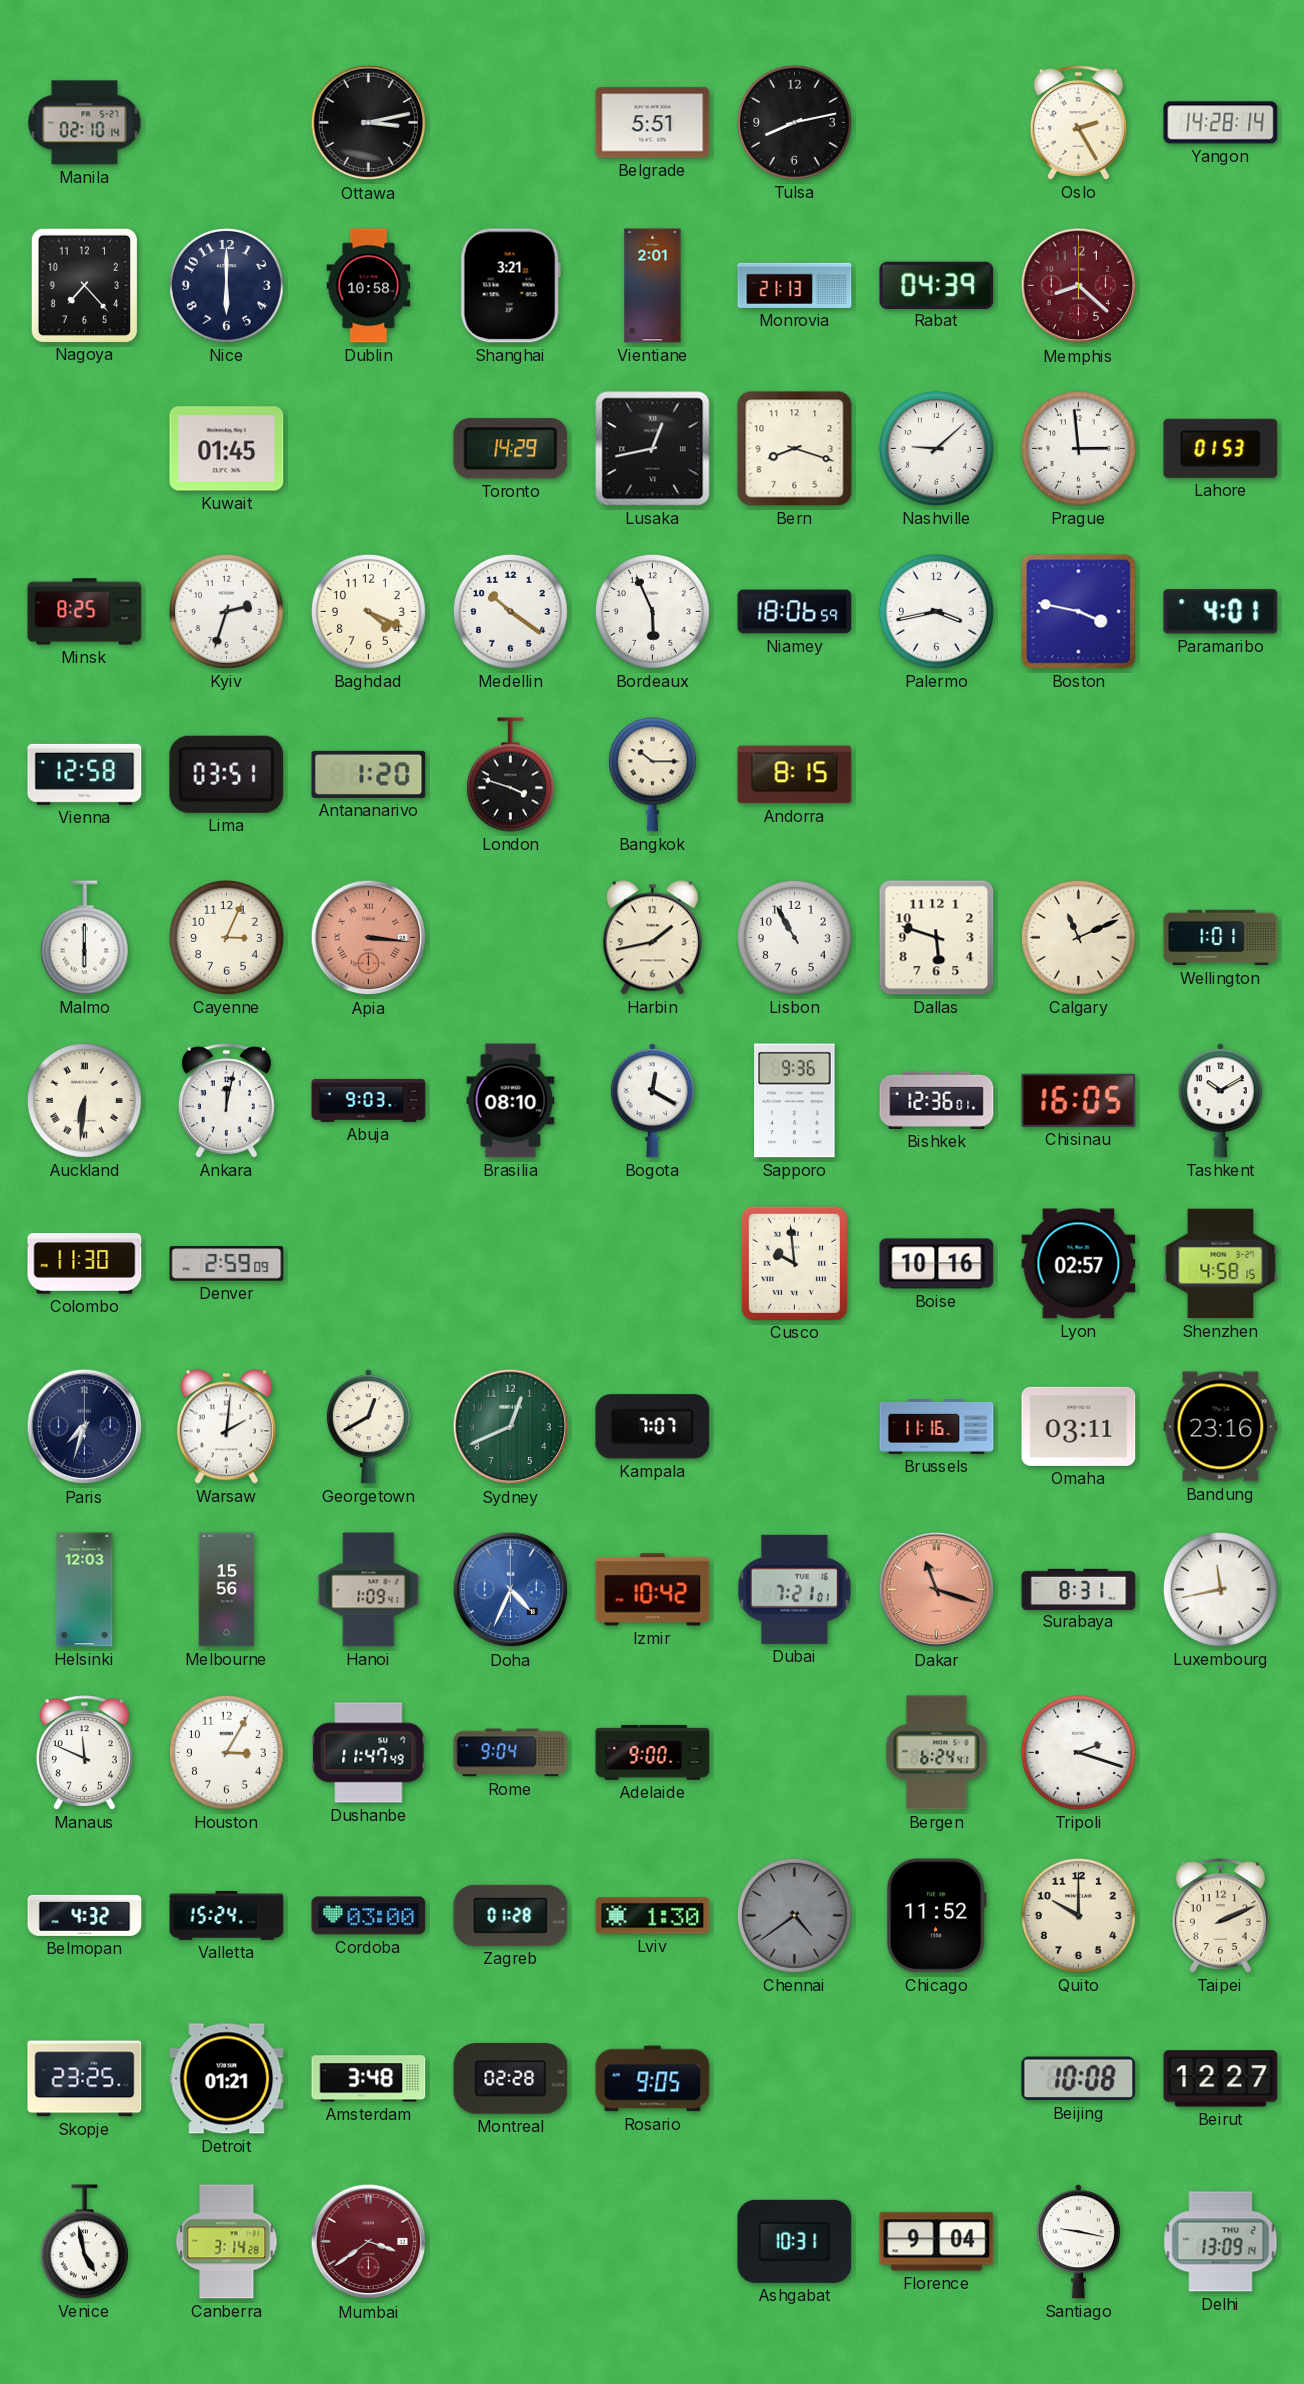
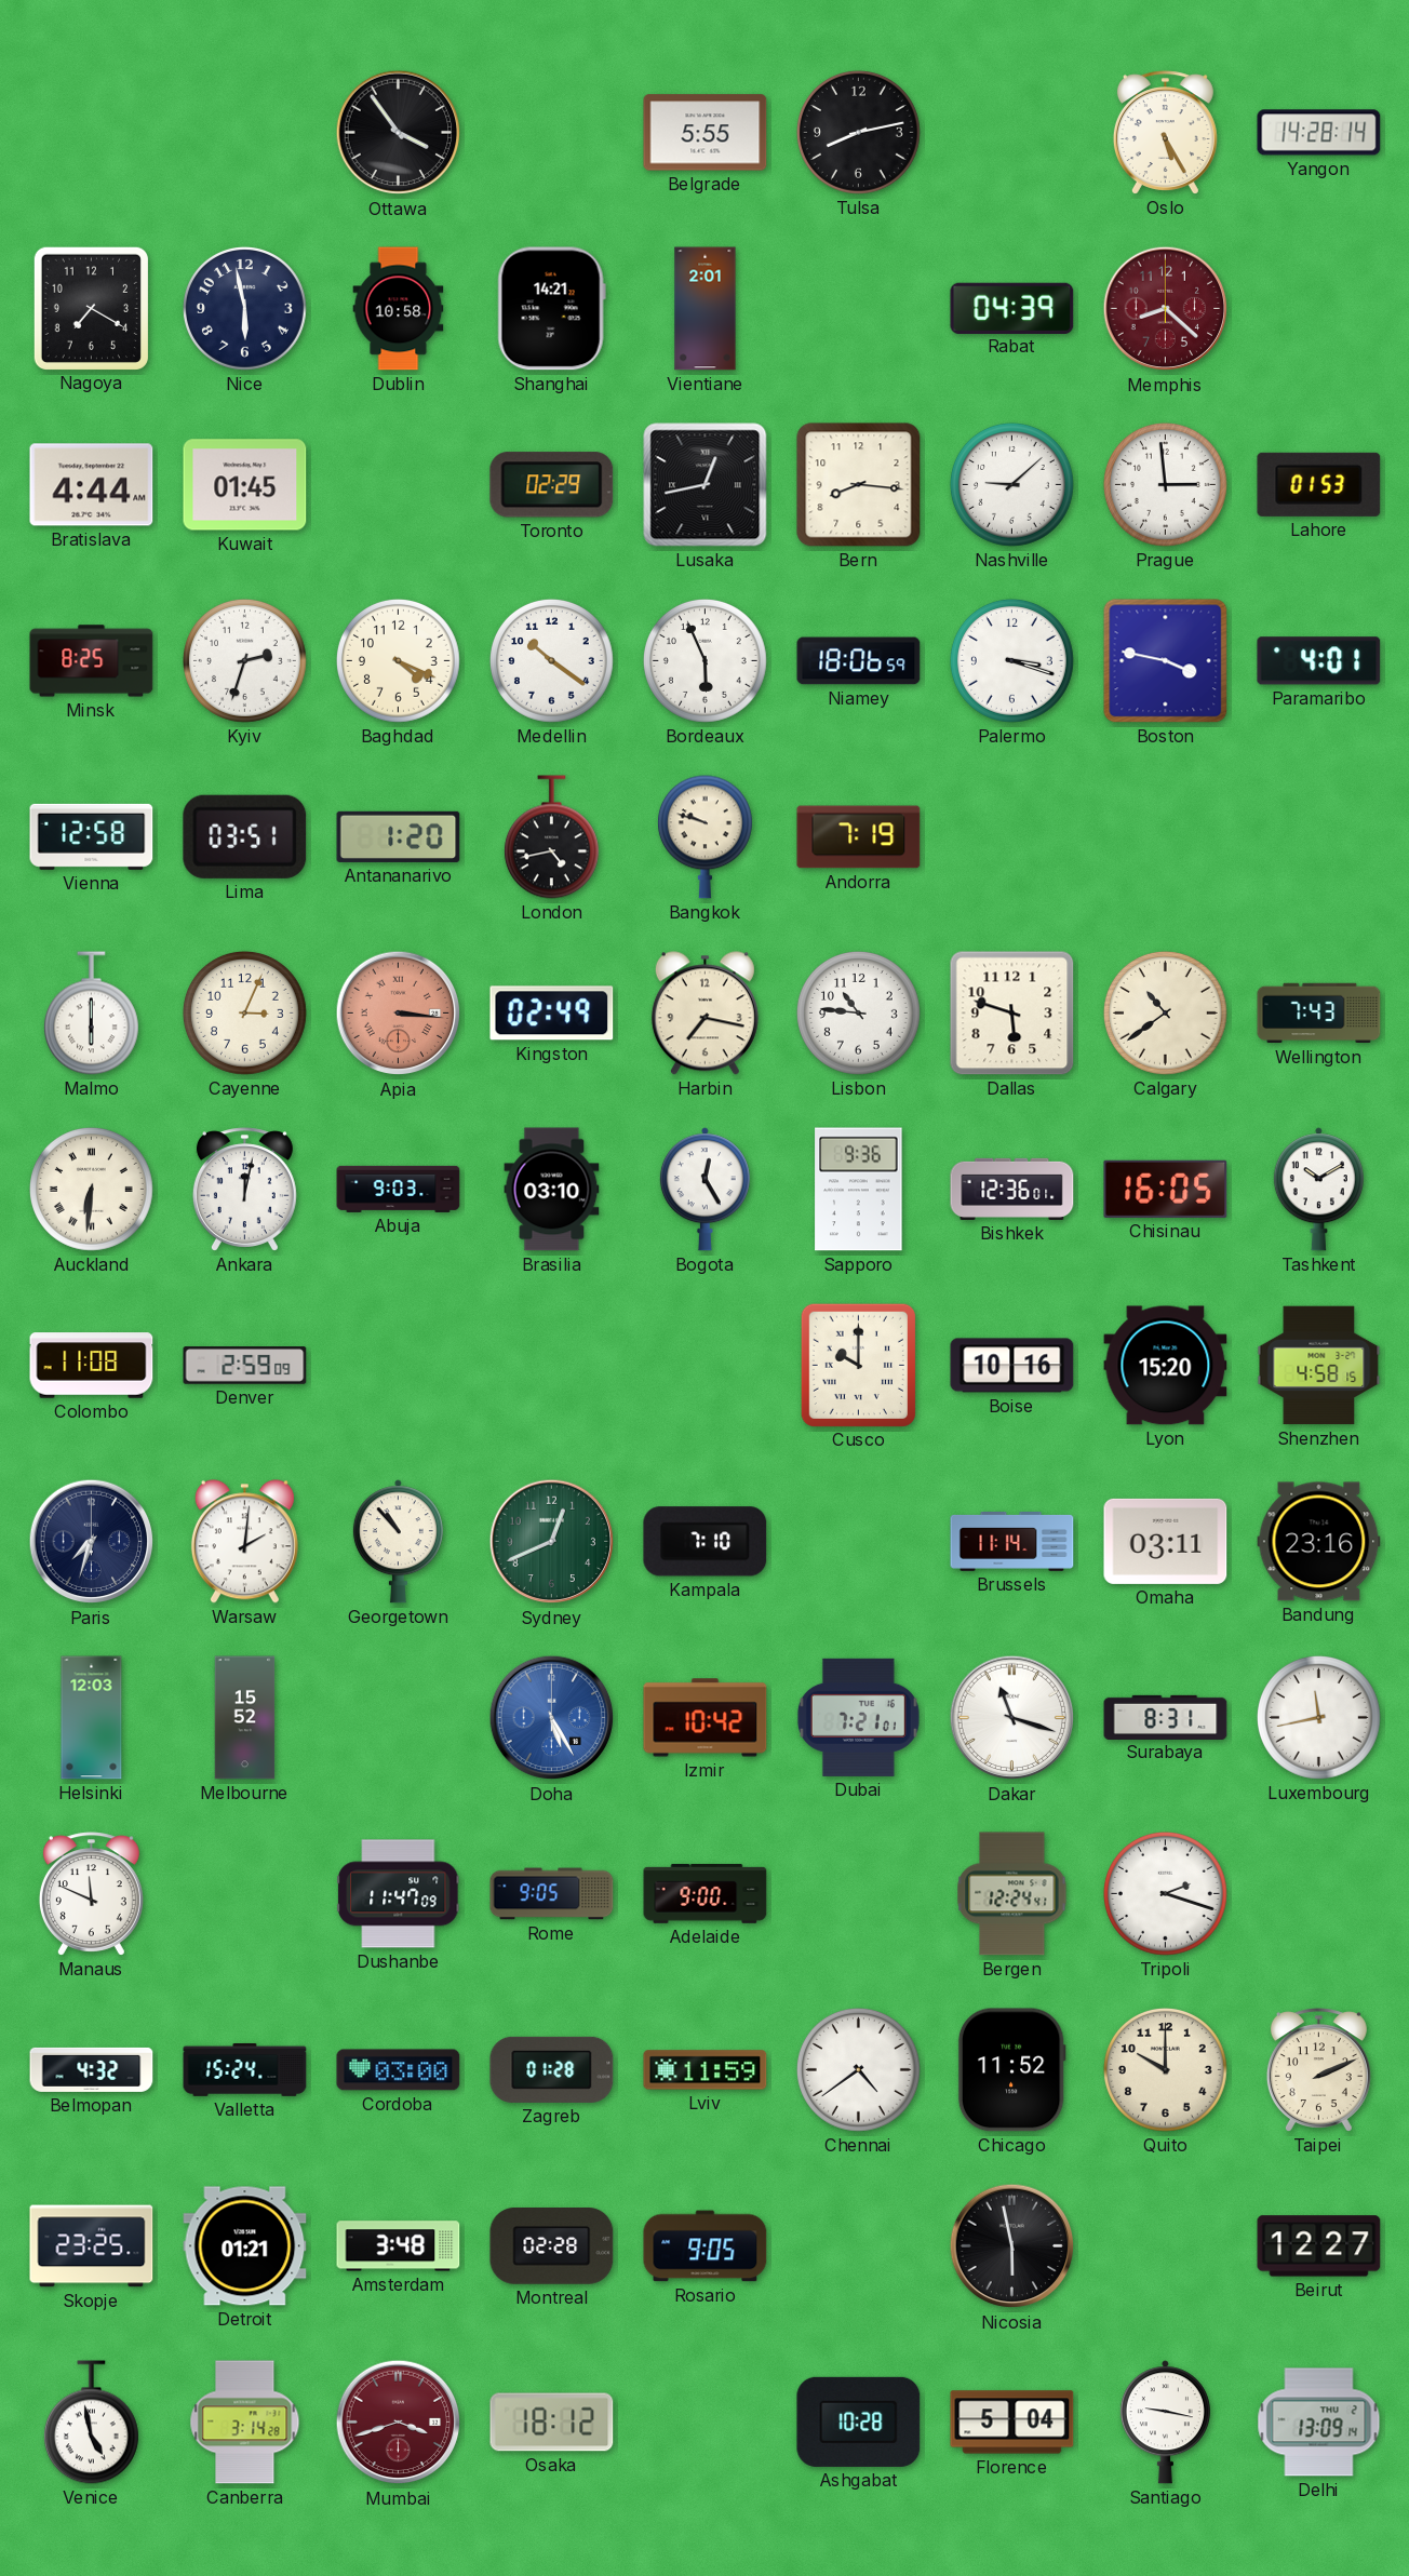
Manila: 02:10 -> none
Ottawa: 3:13 -> 3:54
Belgrade: 5:51 -> 5:55
Oslo: 2:25 -> 5:25
Nagoya: 7:23 -> 7:20
Nice: 6:00 -> 5:58
Shanghai: 3:21 -> 14:21
Monrovia: 21:13 -> none
Bratislava: none -> 4:44
Toronto: 14:29 -> 02:29
Bern: 8:18 -> 8:16
Palermo: 3:43 -> 3:18
London: 3:48 -> 4:43
Bangkok: 10:15 -> 9:48
Andorra: 8:15 -> 7:19
Kingston: none -> 02:49
Harbin: 1:43 -> 7:17
Lisbon: 10:55 -> 10:46
Calgary: 11:11 -> 10:39
Wellington: 1:01 -> 7:43
Brasilia: 08:10 -> 03:10
Bogota: 12:20 -> 12:25
Colombo: 11:30 -> 11:08
Cusco: 9:59 -> 10:00
Lyon: 02:57 -> 15:20
Georgetown: 12:40 -> 10:53
Kampala: 7:07 -> 7:10
Brussels: 11:16 -> 11:14
Melbourne: 15:56 -> 15:52
Hanoi: 1:09 -> none
Doha: 4:34 -> 5:25
Dakar dial: salmon -> white
Houston: 3:05 -> none
Dushanbe: 11:47:49 -> 11:47:09
Rome: 9:04 -> 9:05
Bergen: 6:24 -> 12:24
Lviv: 1:30 -> 11:59
Chennai dial: grey -> white
Nicosia: none -> 5:58
Beijing: 10:08 -> none
Mumbai: 3:39 -> 3:42
Osaka: none -> 18:12
Ashgabat: 10:31 -> 10:28
Florence: 9:04 -> 5:04
